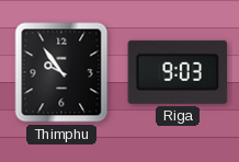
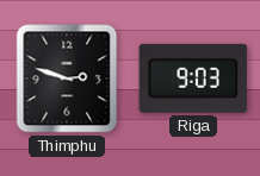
Thimphu: 9:54 -> 2:48
